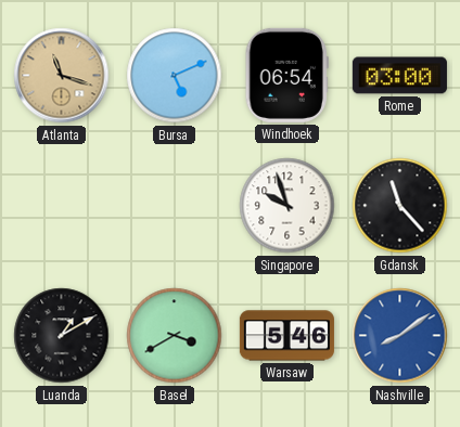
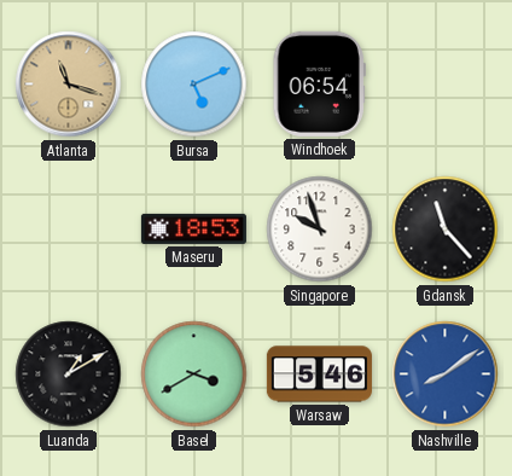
Rome: 03:00 -> none
Maseru: none -> 18:53
